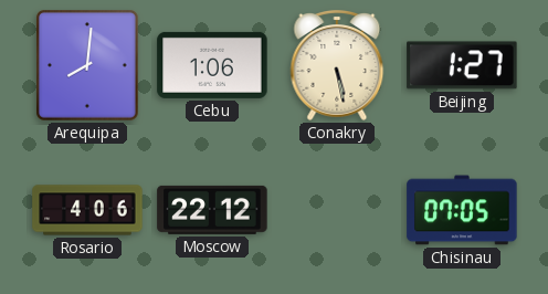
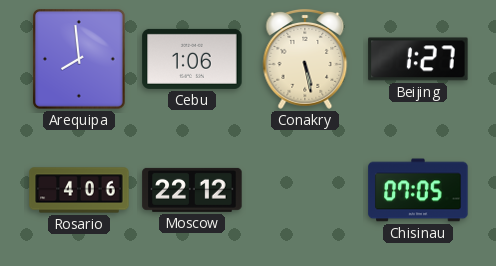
Arequipa: 8:01 -> 7:59
